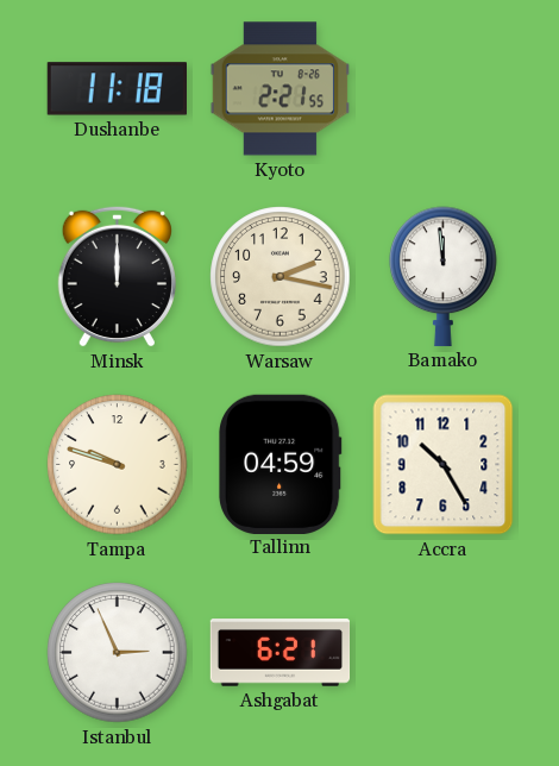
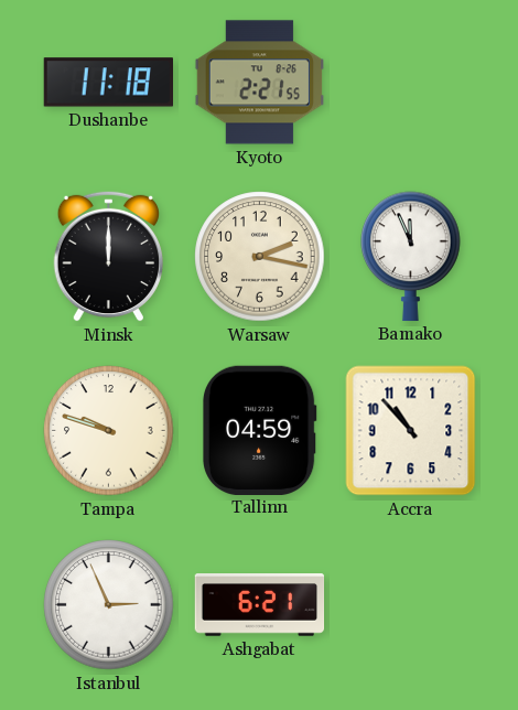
Bamako: 11:59 -> 11:56
Accra: 10:25 -> 10:53
